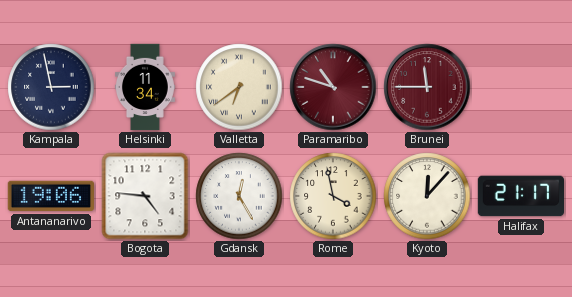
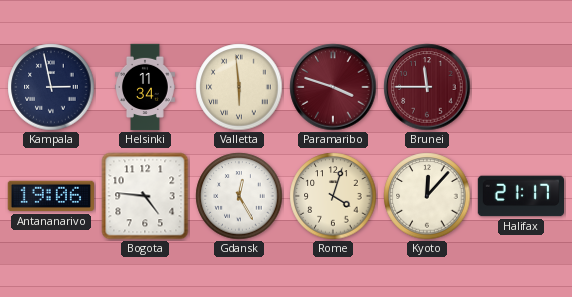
Valletta: 6:39 -> 5:59
Paramaribo: 10:48 -> 3:48
Rome: 3:58 -> 4:03
